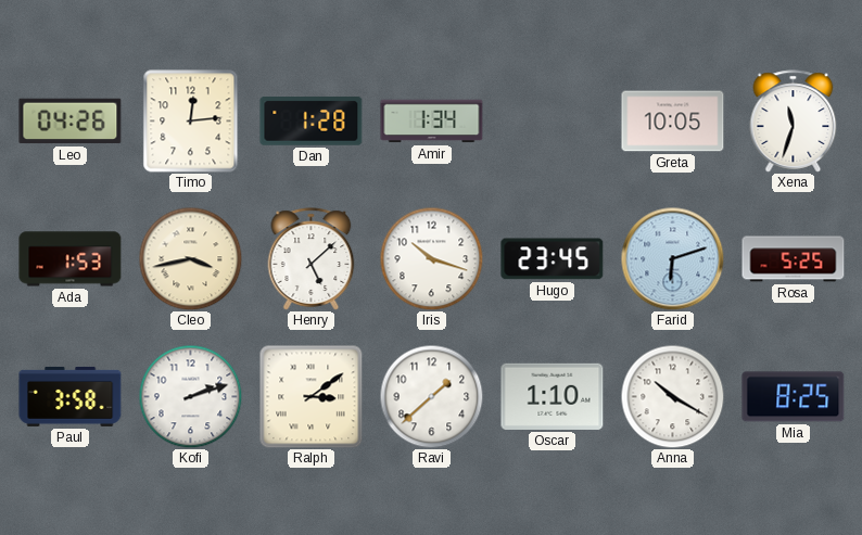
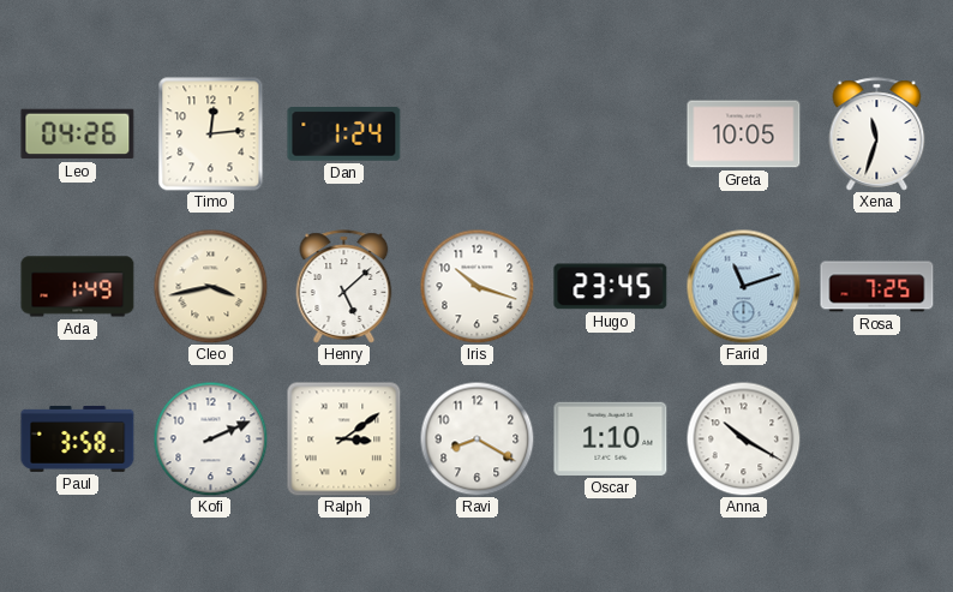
Dan: 1:28 -> 1:24
Amir: 1:34 -> none
Ada: 1:53 -> 1:49
Farid: 6:12 -> 11:12
Rosa: 5:25 -> 7:25
Kofi: 2:12 -> 2:11
Ravi: 1:38 -> 8:20
Mia: 8:25 -> none
